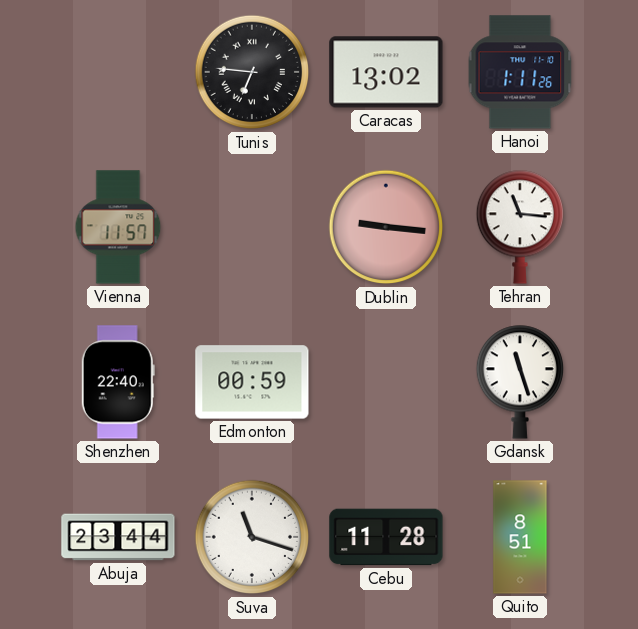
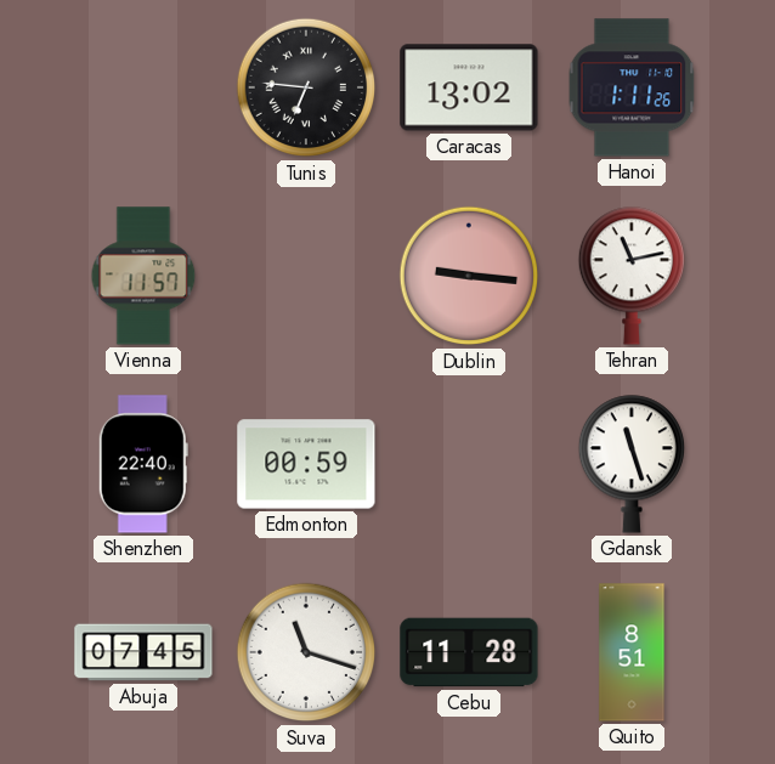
Tehran: 11:16 -> 11:13
Abuja: 23:44 -> 07:45
